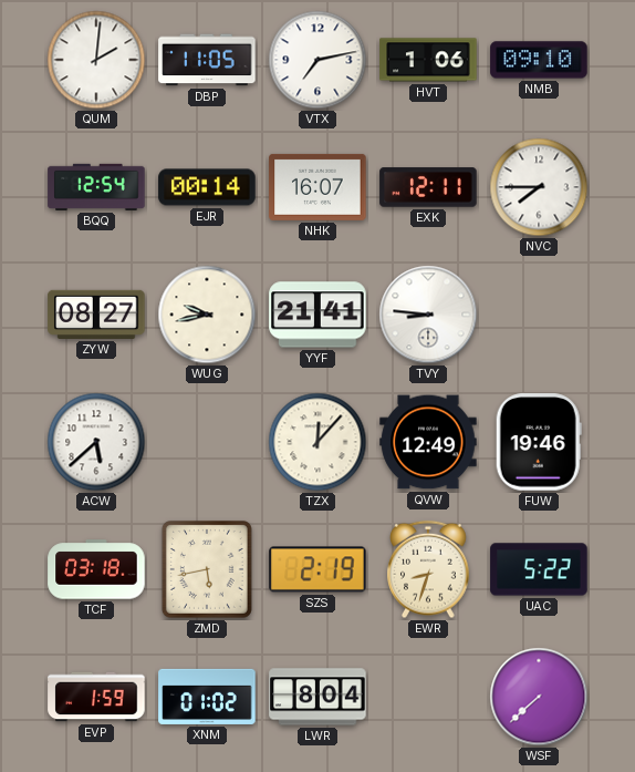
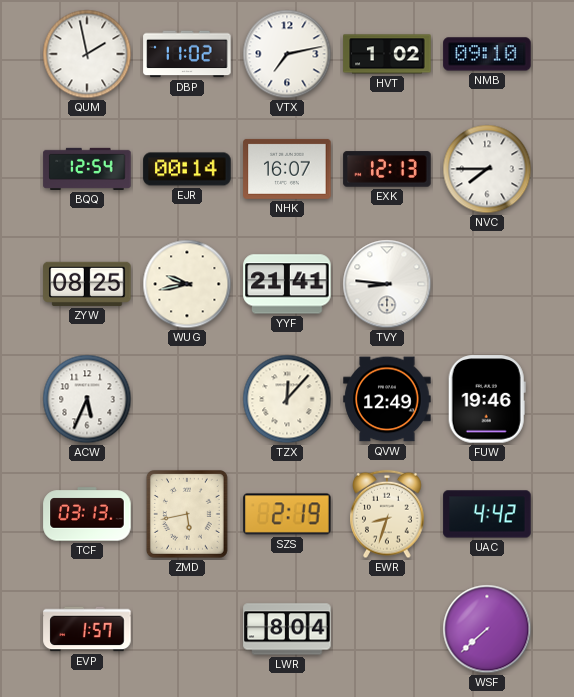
QUM: 2:01 -> 1:58
DBP: 11:05 -> 11:02
HVT: 1:06 -> 1:02
EXK: 12:11 -> 12:13
ZYW: 08:27 -> 08:25
ACW: 5:38 -> 5:34
TCF: 03:18 -> 03:13
UAC: 5:22 -> 4:42
EVP: 1:59 -> 1:57
XNM: 01:02 -> none
